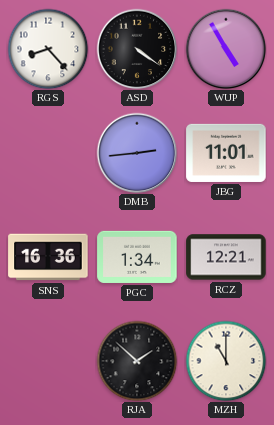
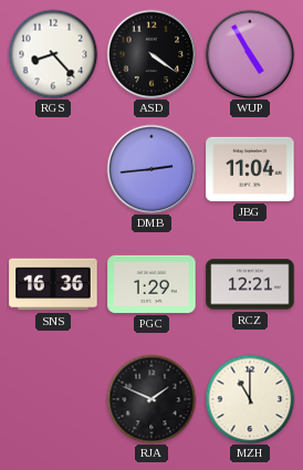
JBG: 11:01 -> 11:04
PGC: 1:34 -> 1:29
RJA: 1:52 -> 1:49
